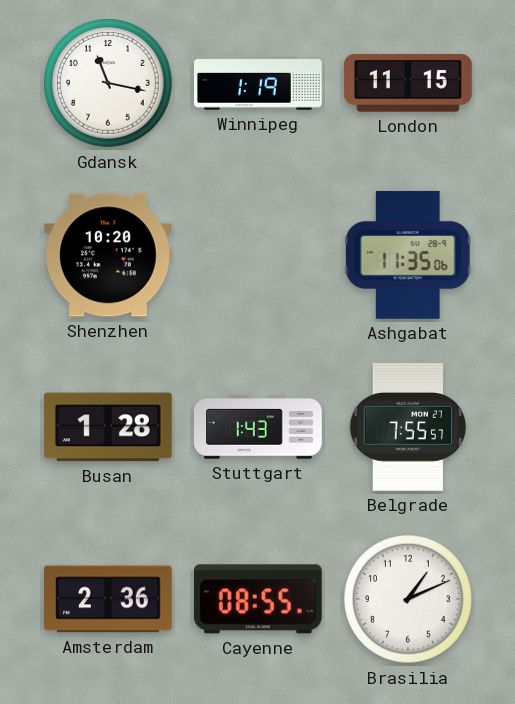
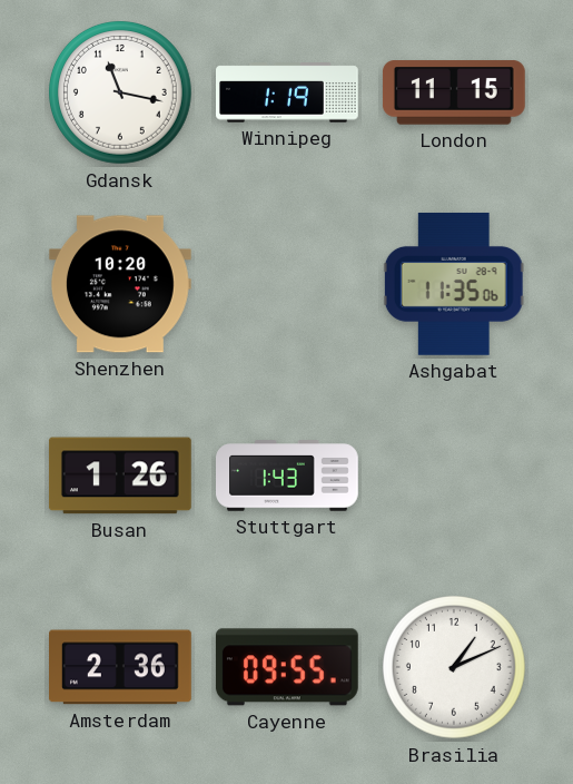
Busan: 1:28 -> 1:26
Belgrade: 7:55 -> none
Cayenne: 08:55 -> 09:55
